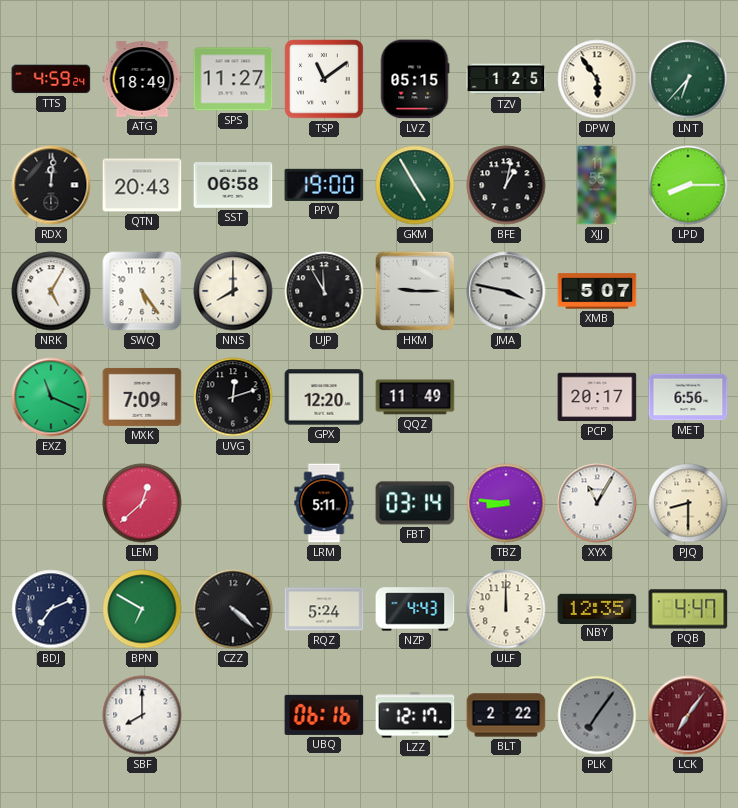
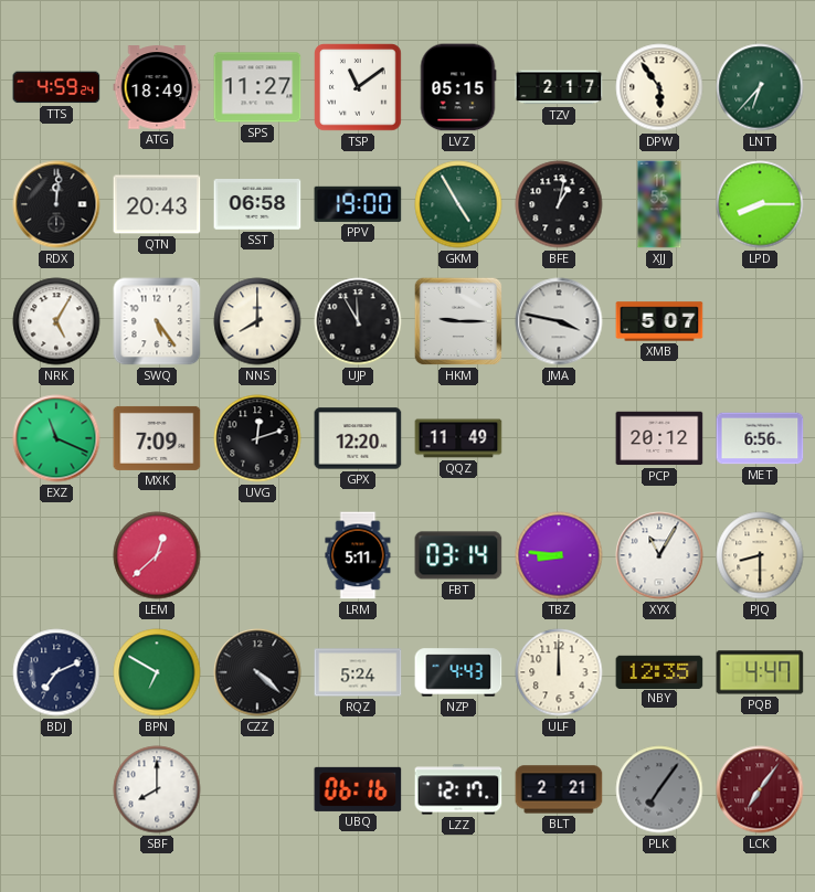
TZV: 1:25 -> 2:17
PCP: 20:17 -> 20:12
BLT: 2:22 -> 2:21
